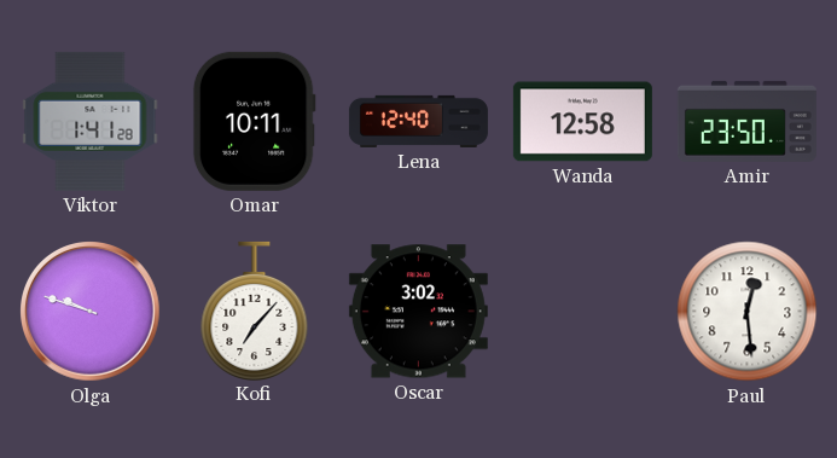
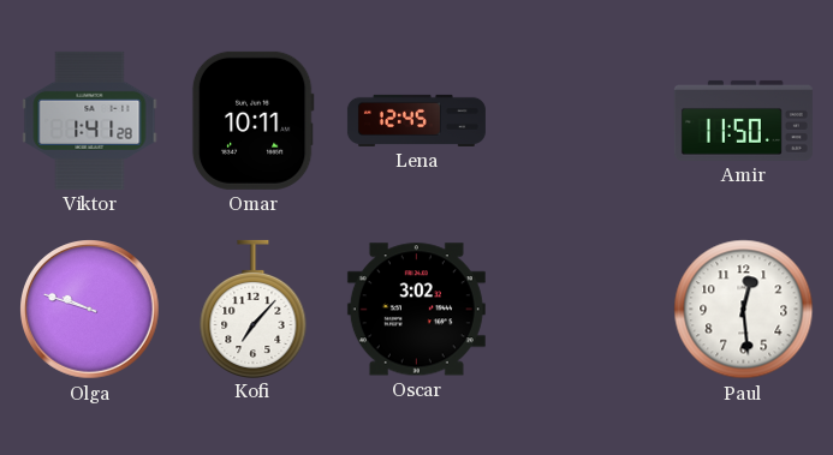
Lena: 12:40 -> 12:45
Wanda: 12:58 -> none
Amir: 23:50 -> 11:50
